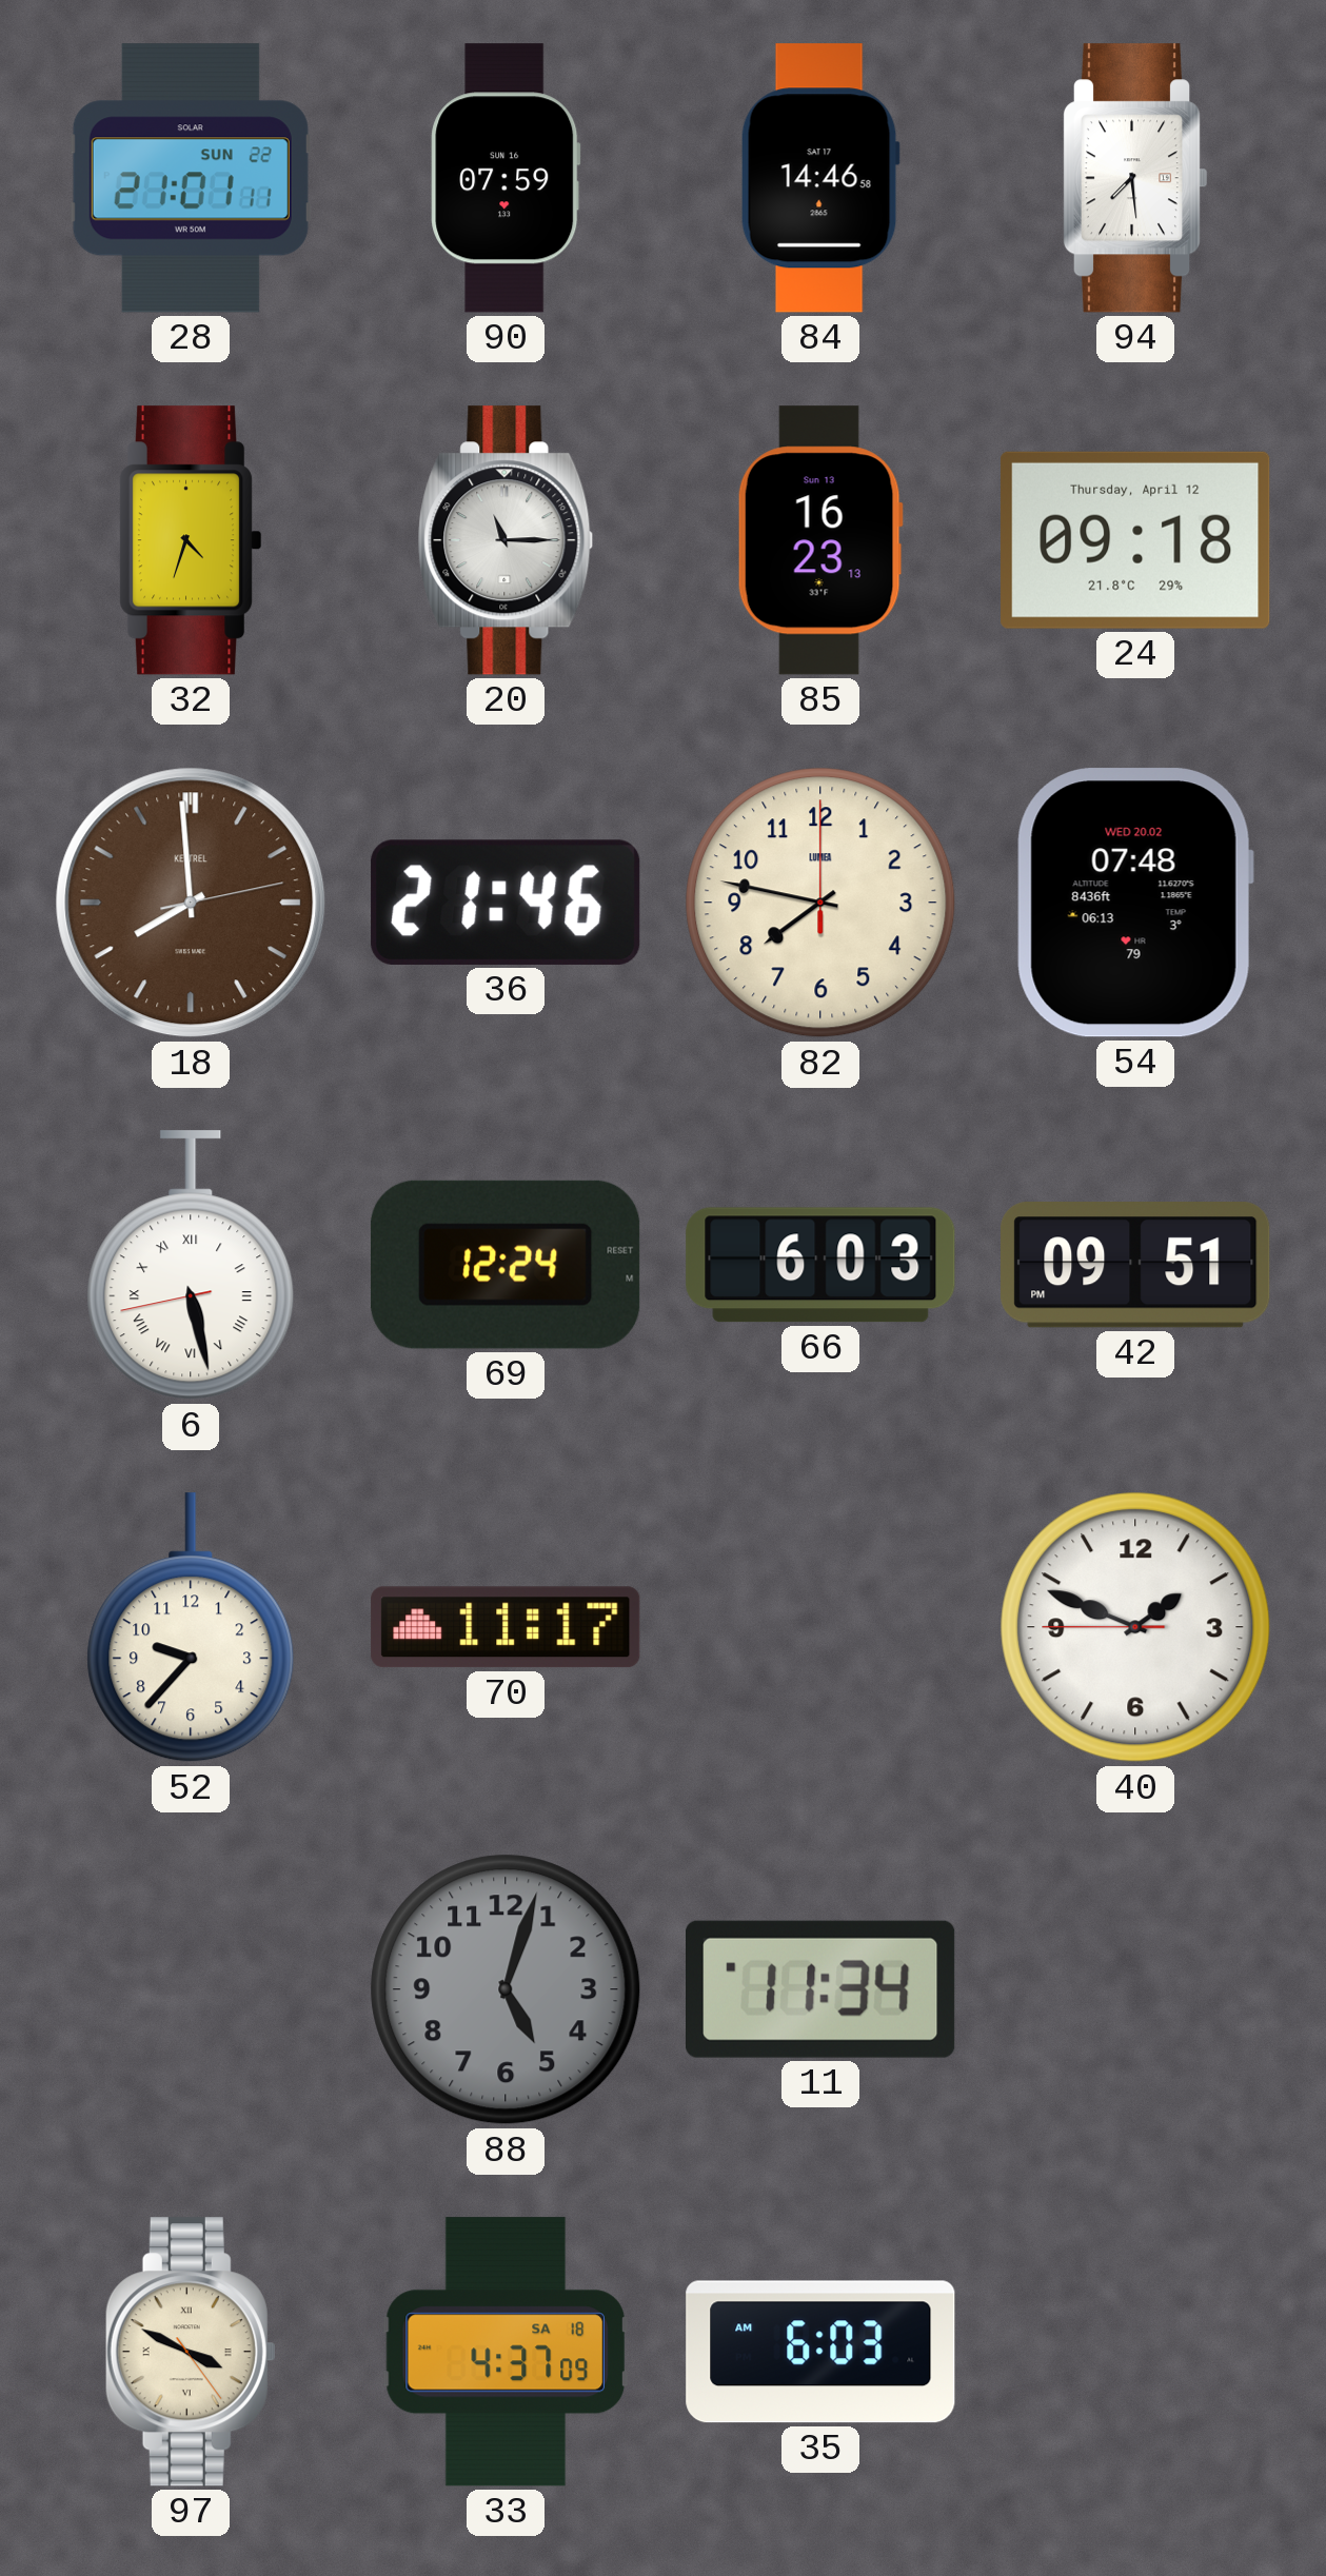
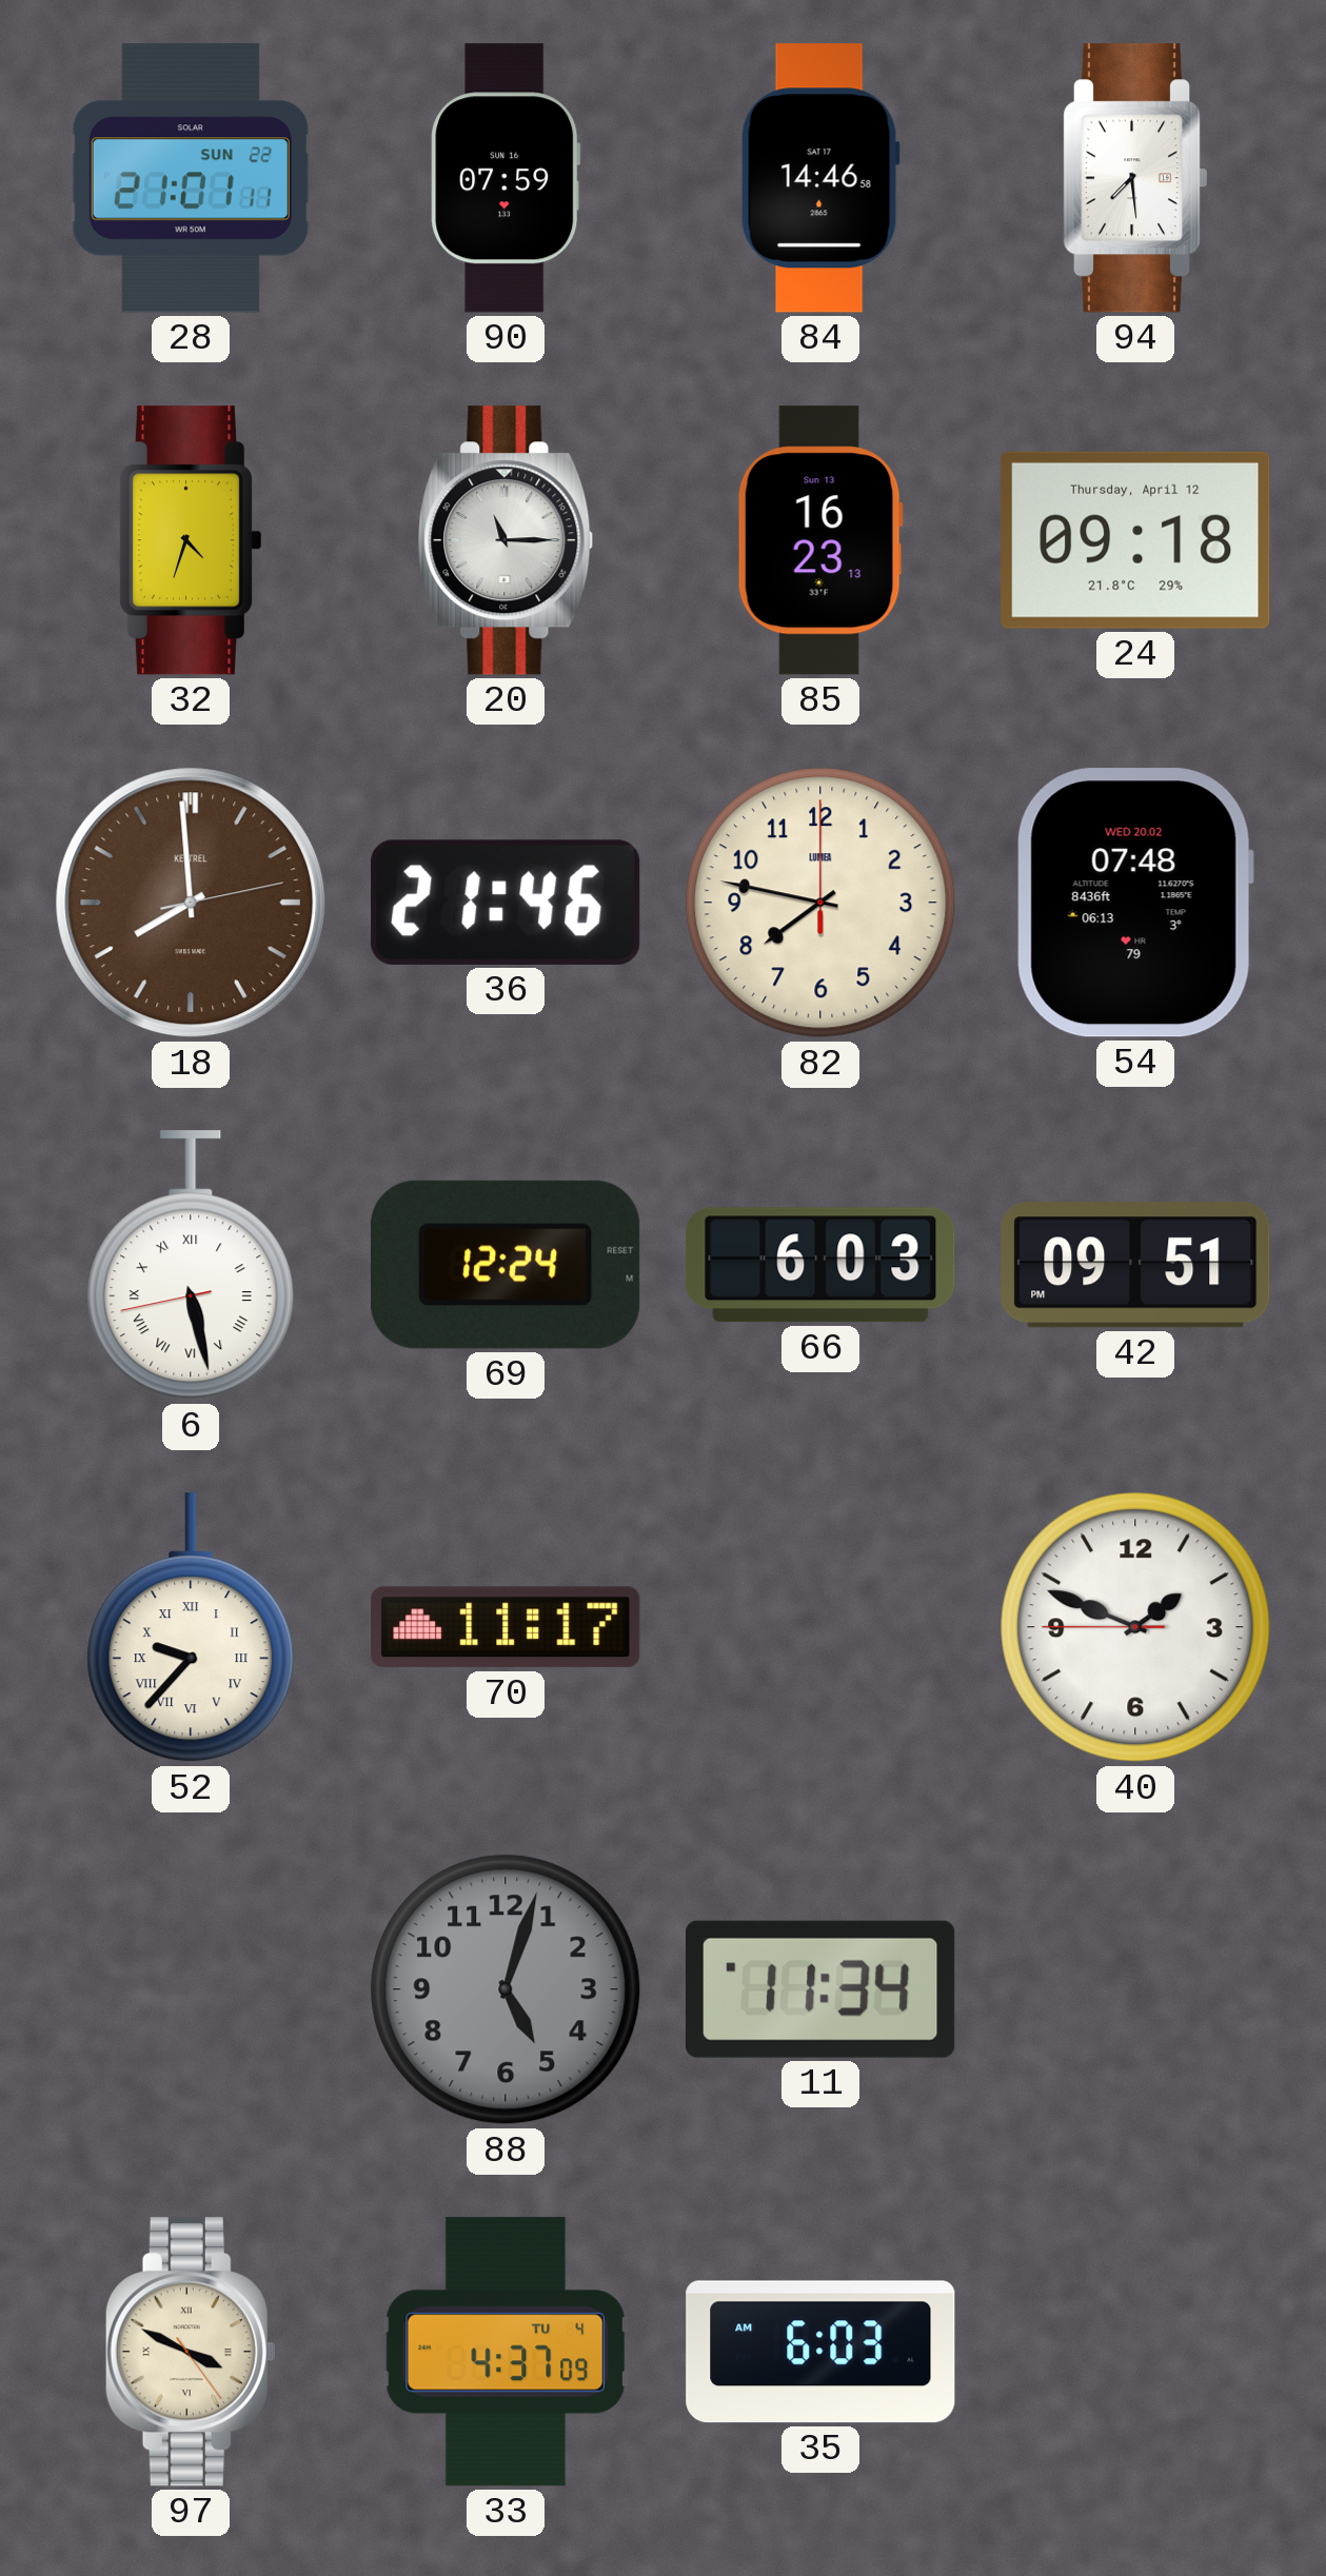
52 numerals: Arabic -> Roman
33 date: SA 18 -> TU 4
